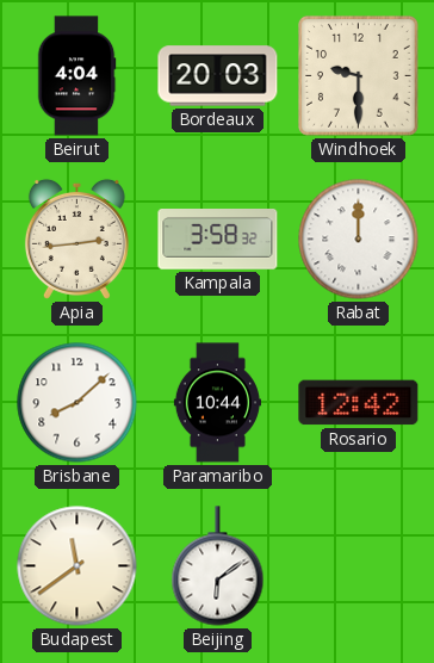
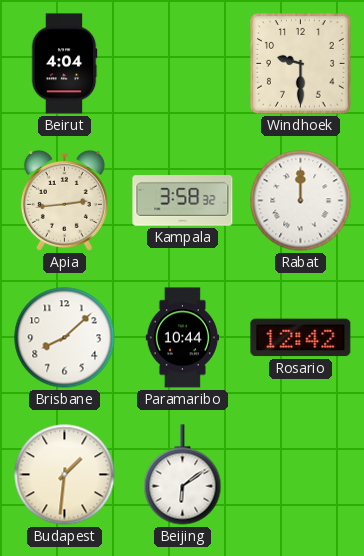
Bordeaux: 20:03 -> none
Budapest: 11:39 -> 1:31
